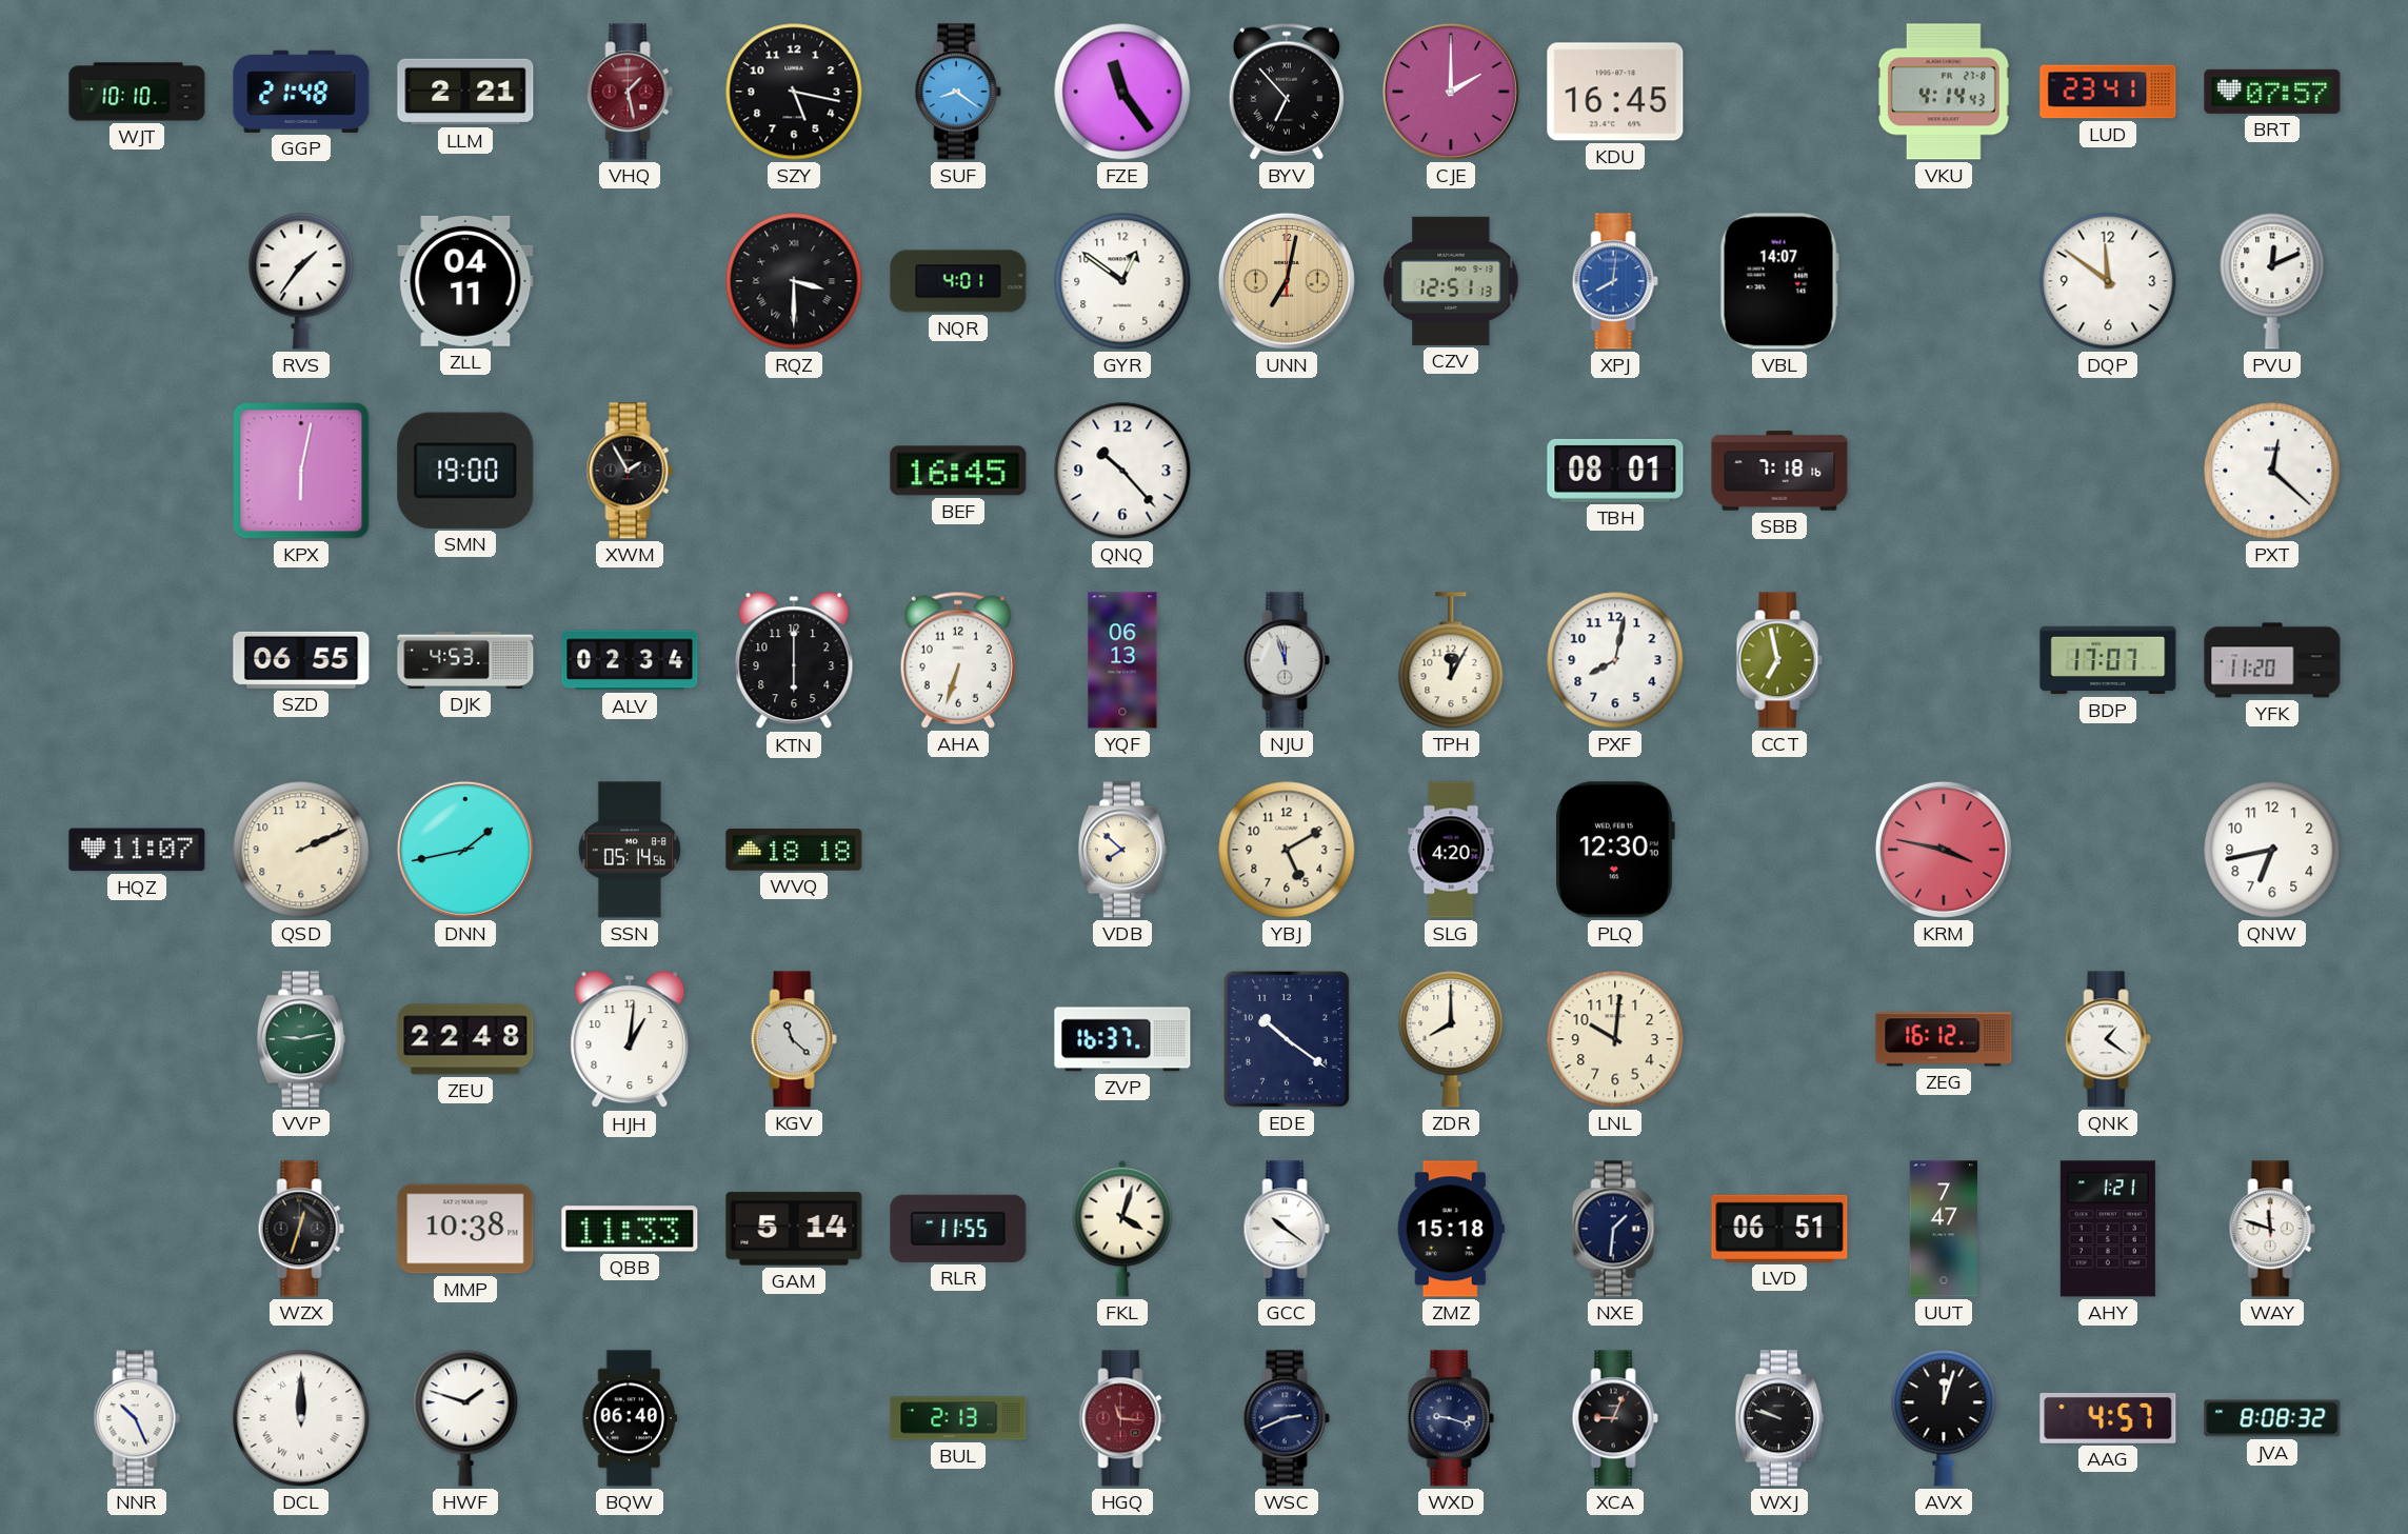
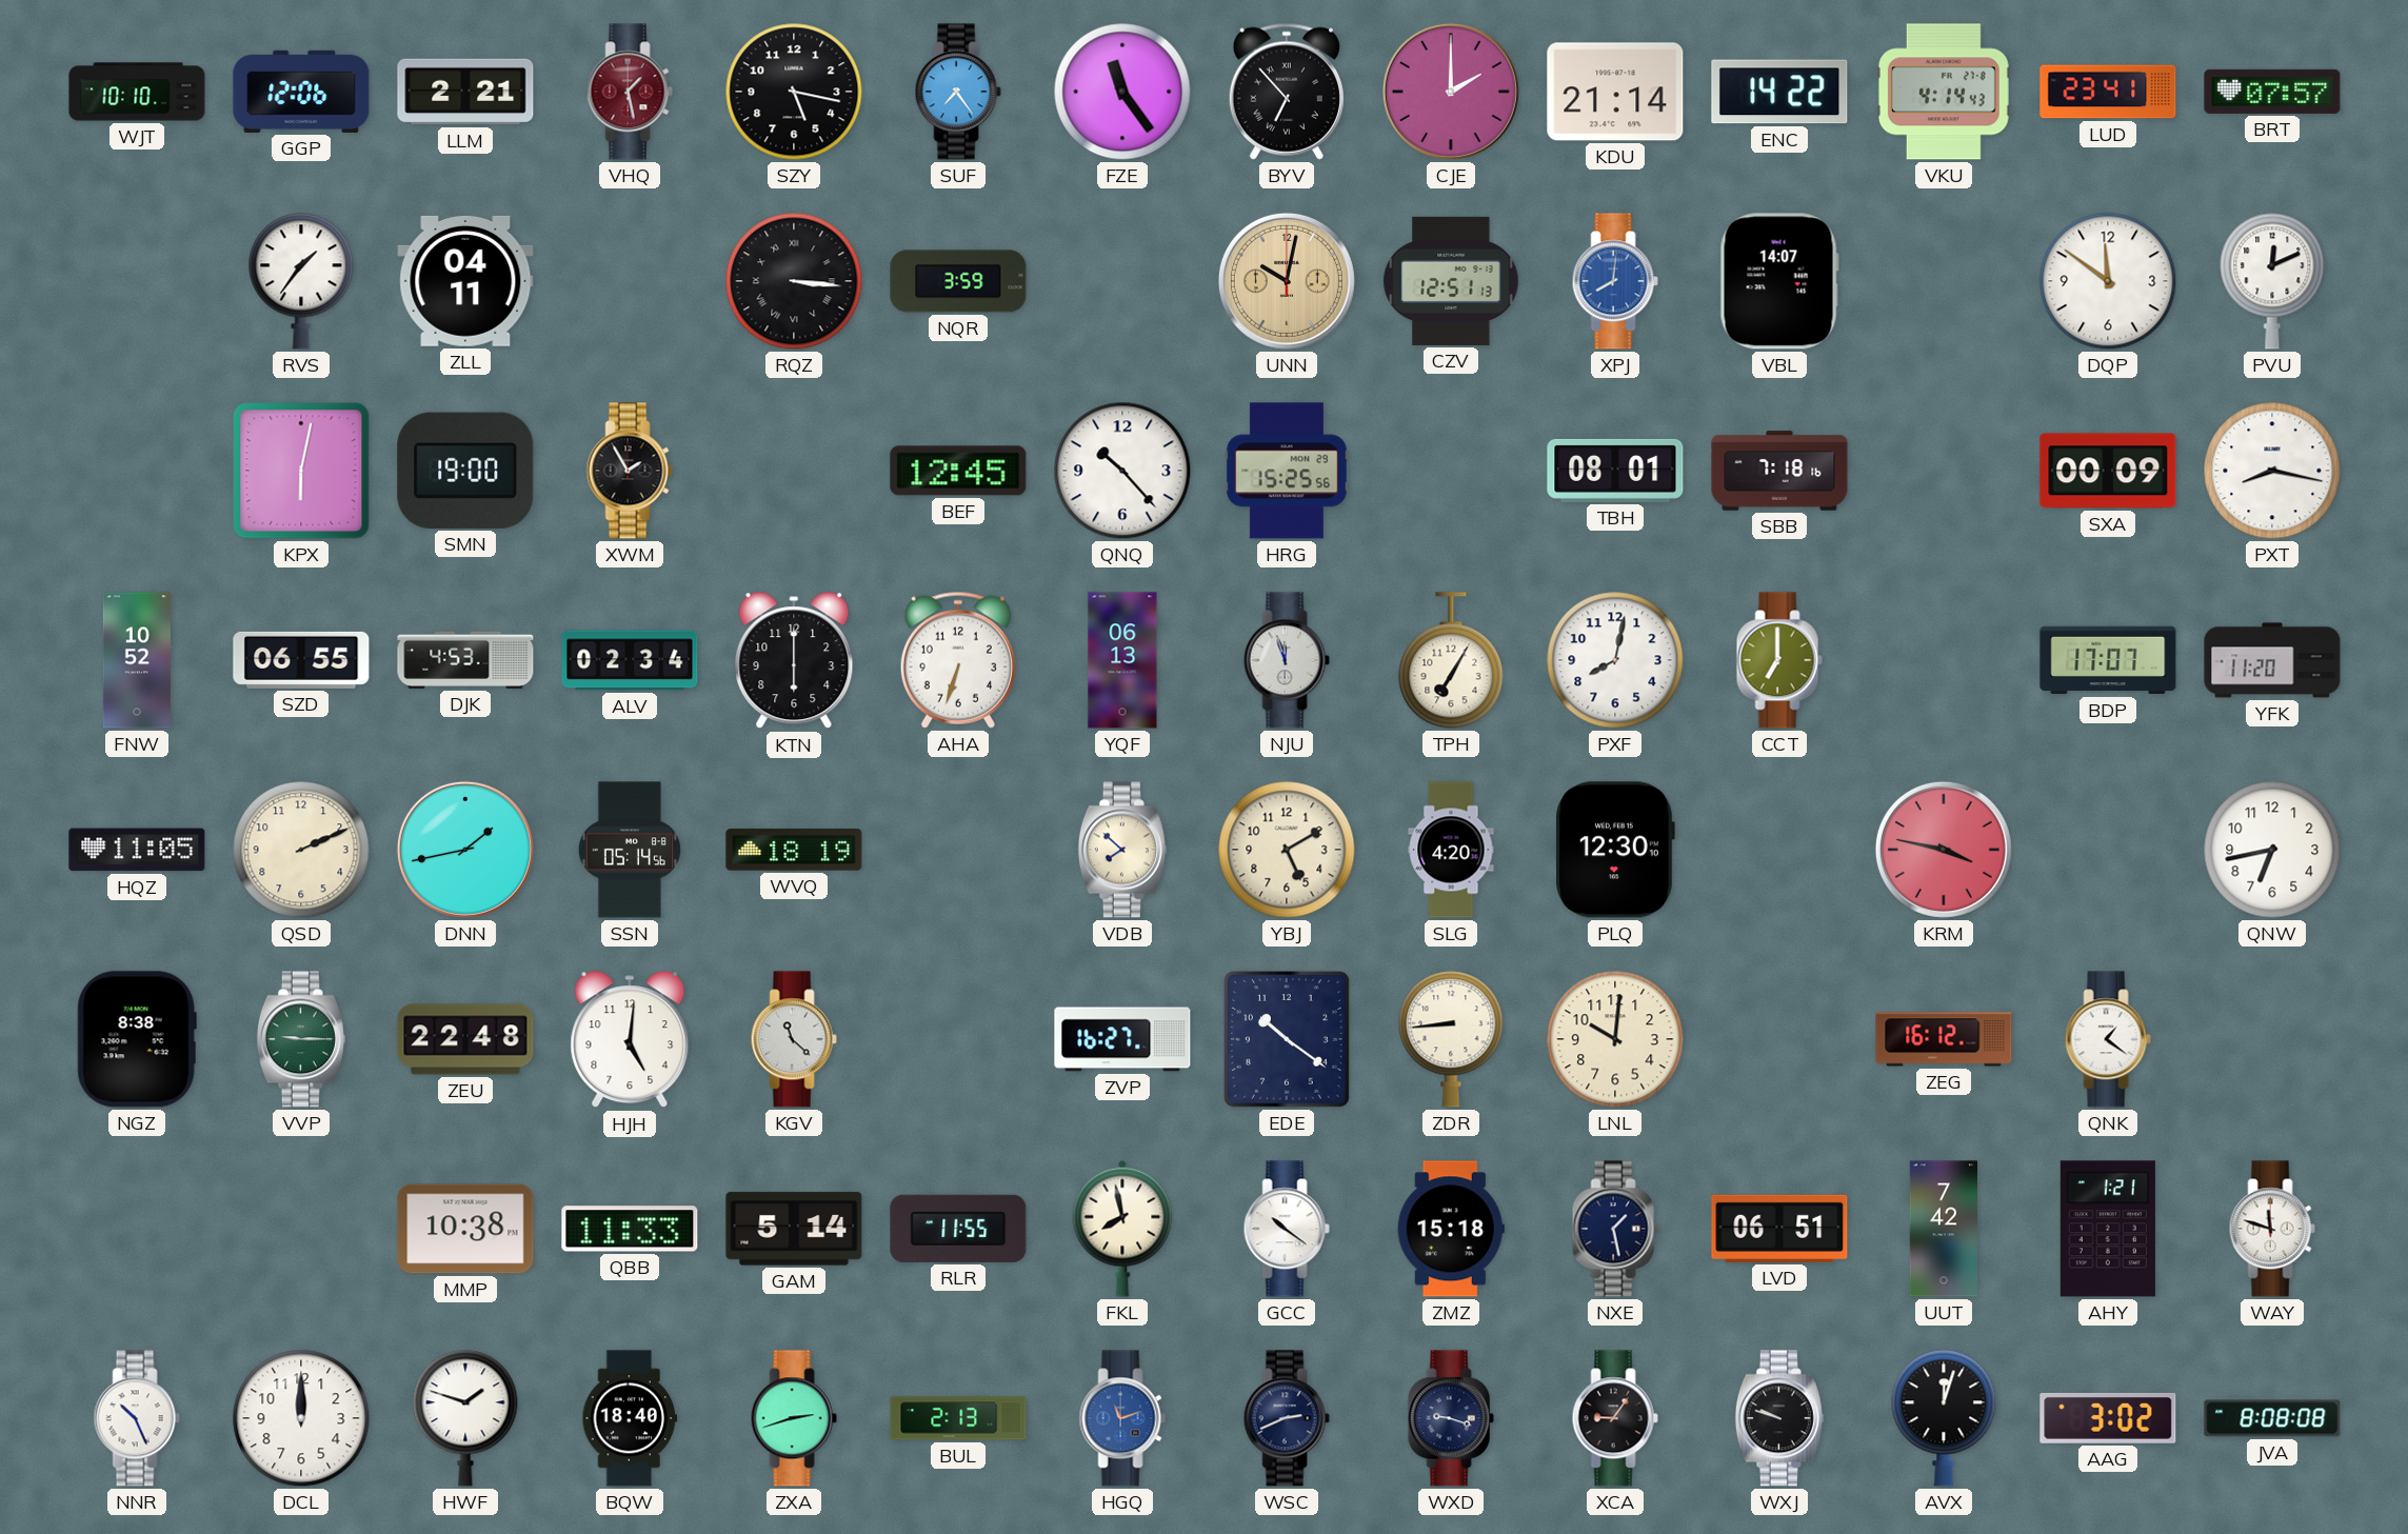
GGP: 21:48 -> 12:06
SUF: 8:21 -> 7:24
KDU: 16:45 -> 21:14
ENC: none -> 14:22
RQZ: 3:30 -> 3:16
NQR: 4:01 -> 3:59
GYR: 12:51 -> none
UNN: 7:02 -> 10:02
BEF: 16:45 -> 12:45
HRG: none -> 15:25
SXA: none -> 00:09
PXT: 12:22 -> 8:17
FNW: none -> 10:52
TPH: 12:05 -> 7:05
CCT: 6:58 -> 7:00
HQZ: 11:07 -> 11:05
WVQ: 18:18 -> 18:19
NGZ: none -> 8:38
VVP: 9:13 -> 9:15
HJH: 1:01 -> 5:01
ZVP: 16:37 -> 16:27
ZDR: 8:00 -> 8:44
WZX: 12:33 -> none
FKL: 4:03 -> 7:58
NXE: 1:31 -> 1:28
UUT: 7:47 -> 7:42
DCL numerals: Roman -> Arabic
BQW: 06:40 -> 18:40
ZXA: none -> 2:42
HGQ: 11:16 -> 11:12
HGQ dial: burgundy -> blue
XCA: 9:04 -> 9:06
AAG: 4:57 -> 3:02
JVA: 8:08:32 -> 8:08:08
